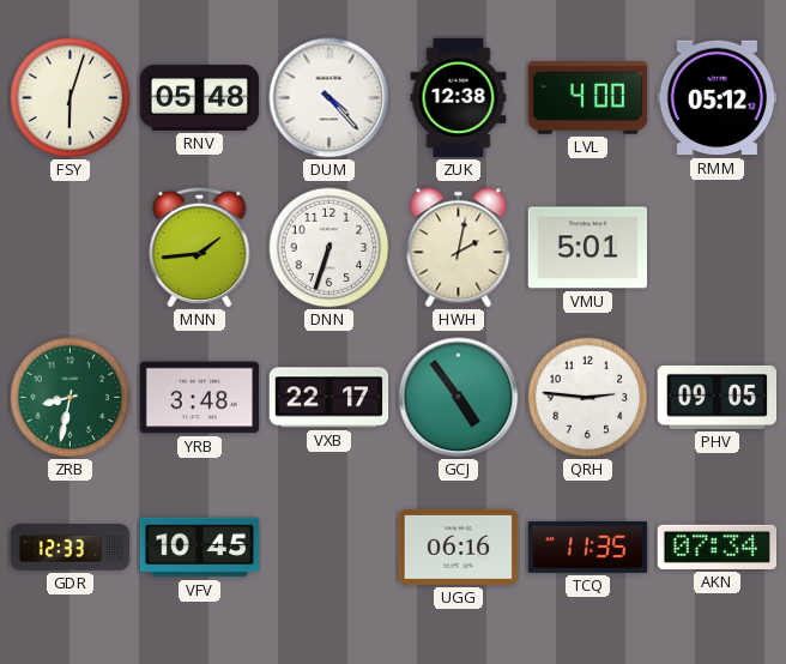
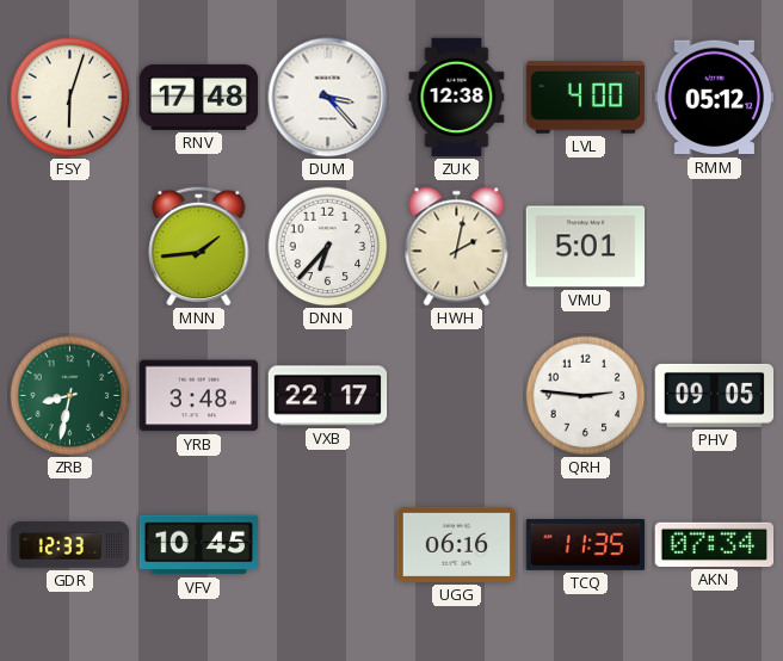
RNV: 05:48 -> 17:48
DUM: 4:23 -> 3:23
DNN: 6:33 -> 6:37
GCJ: 4:54 -> none
